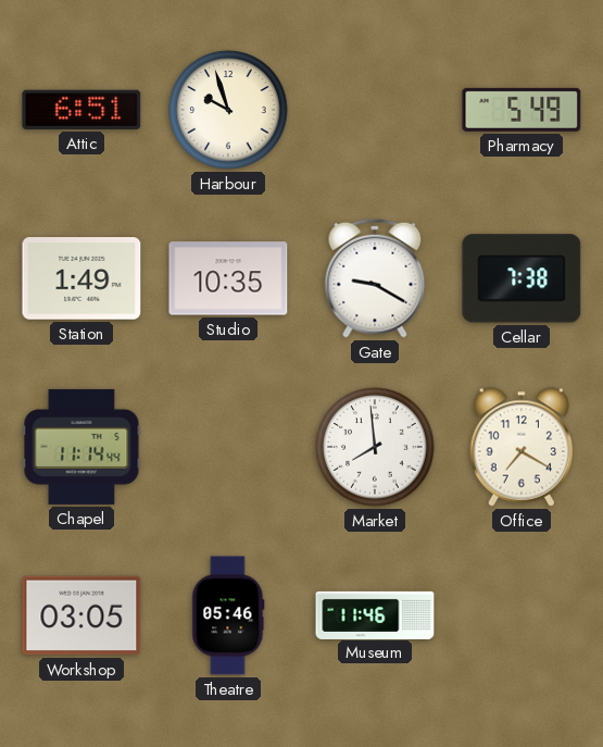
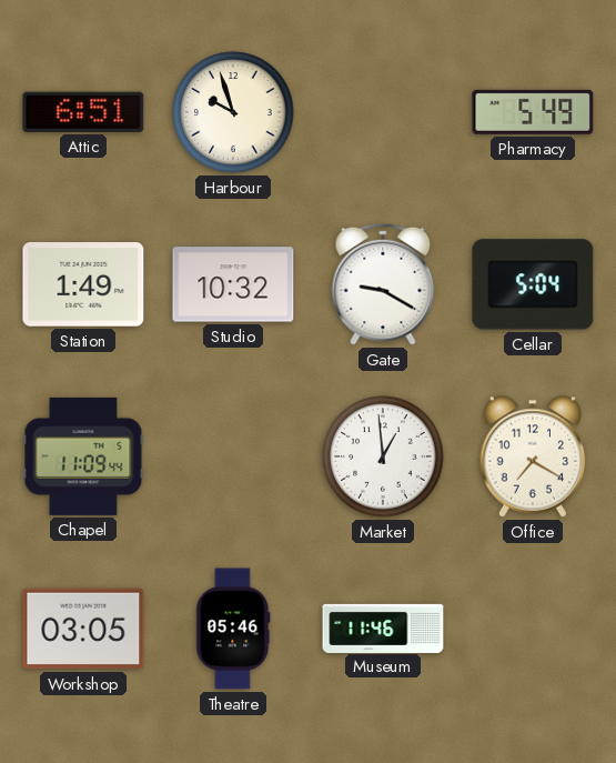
Studio: 10:35 -> 10:32
Cellar: 7:38 -> 5:04
Chapel: 11:14 -> 11:09
Market: 7:59 -> 12:59
